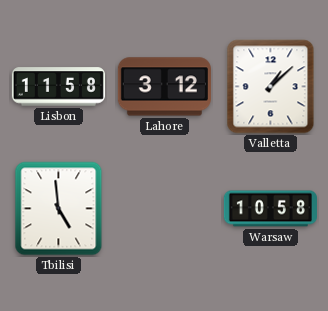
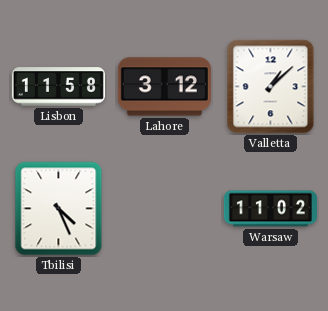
Tbilisi: 4:59 -> 4:26
Warsaw: 10:58 -> 11:02
